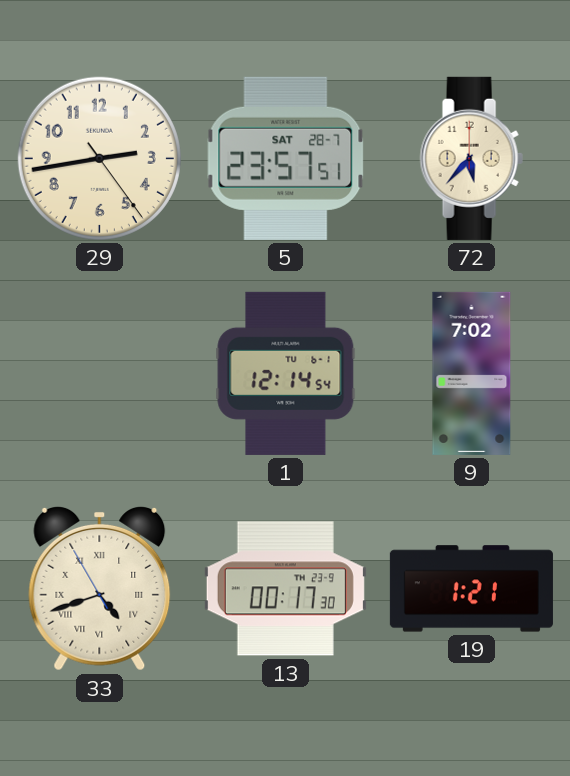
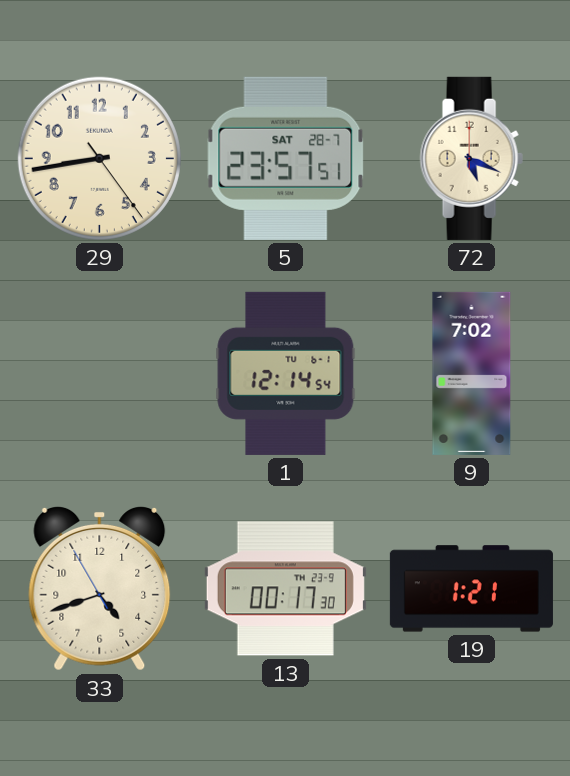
29: 2:43 -> 8:43
72: 5:37 -> 5:19
33 numerals: Roman -> Arabic
